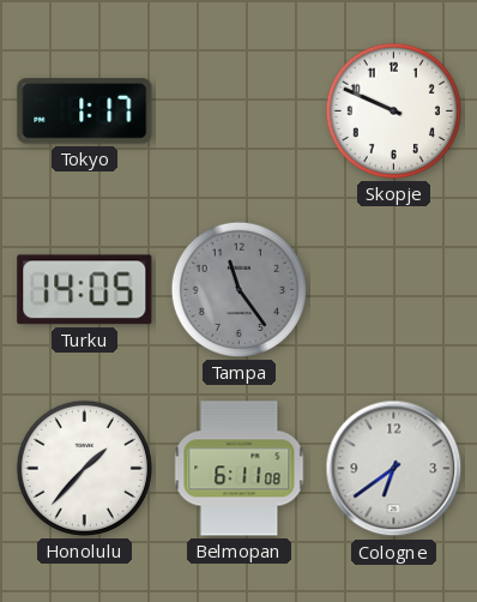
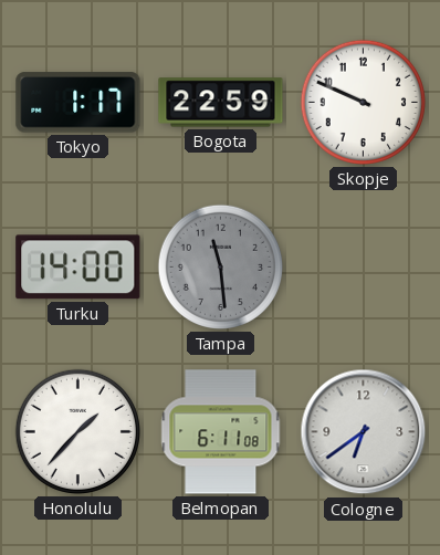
Bogota: none -> 22:59
Turku: 14:05 -> 14:00
Tampa: 11:24 -> 11:29
